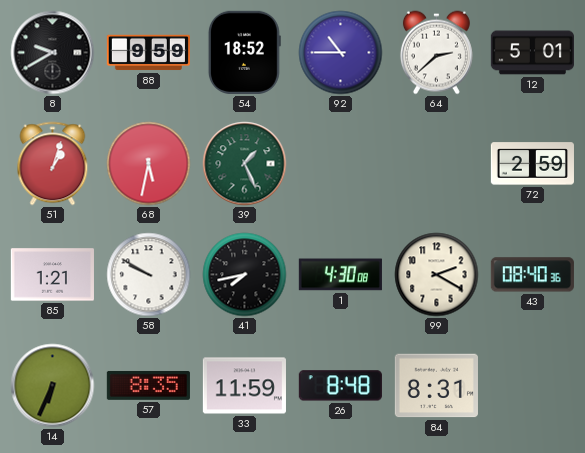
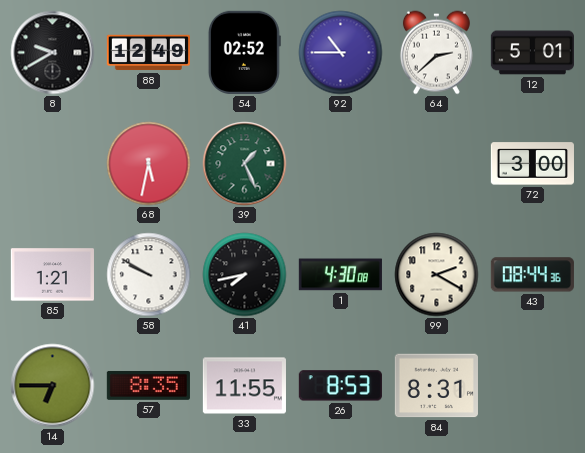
88: 9:59 -> 12:49
54: 18:52 -> 02:52
51: 1:03 -> none
72: 2:59 -> 3:00
43: 08:40 -> 08:44
14: 6:34 -> 6:45
33: 11:59 -> 11:55
26: 8:48 -> 8:53
